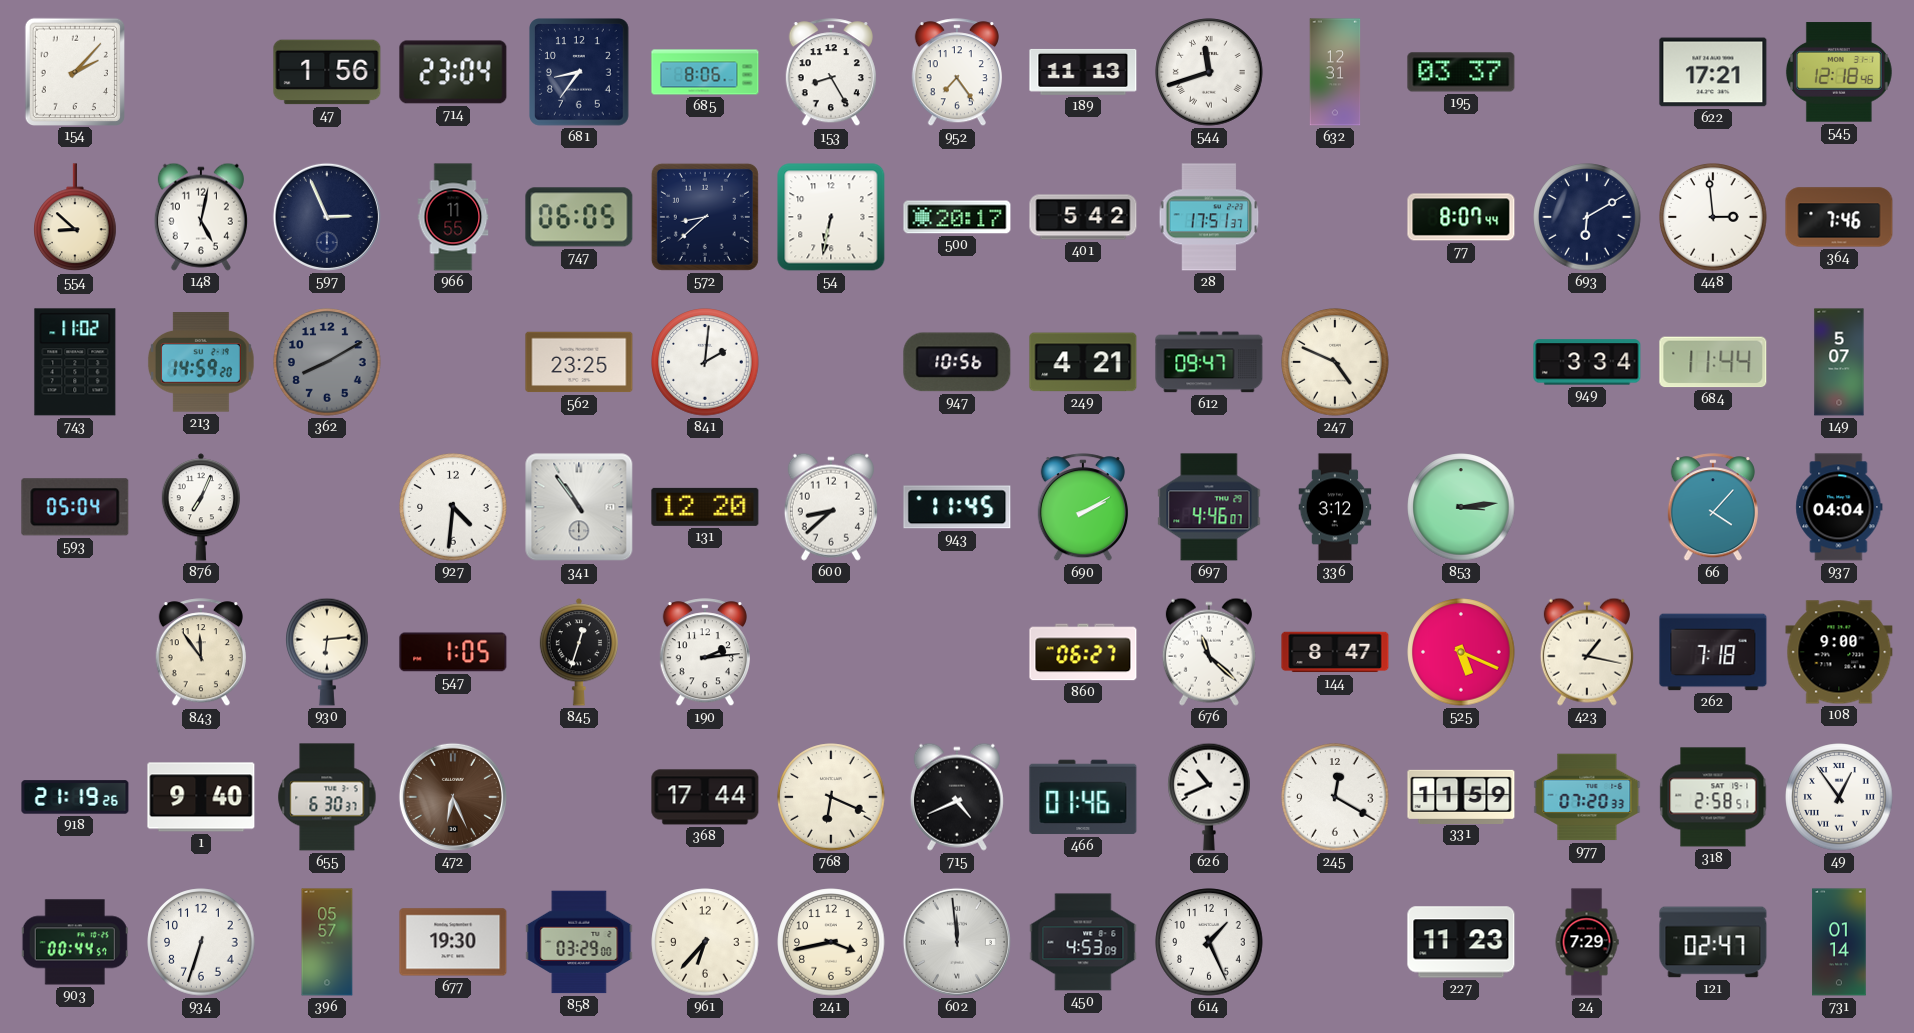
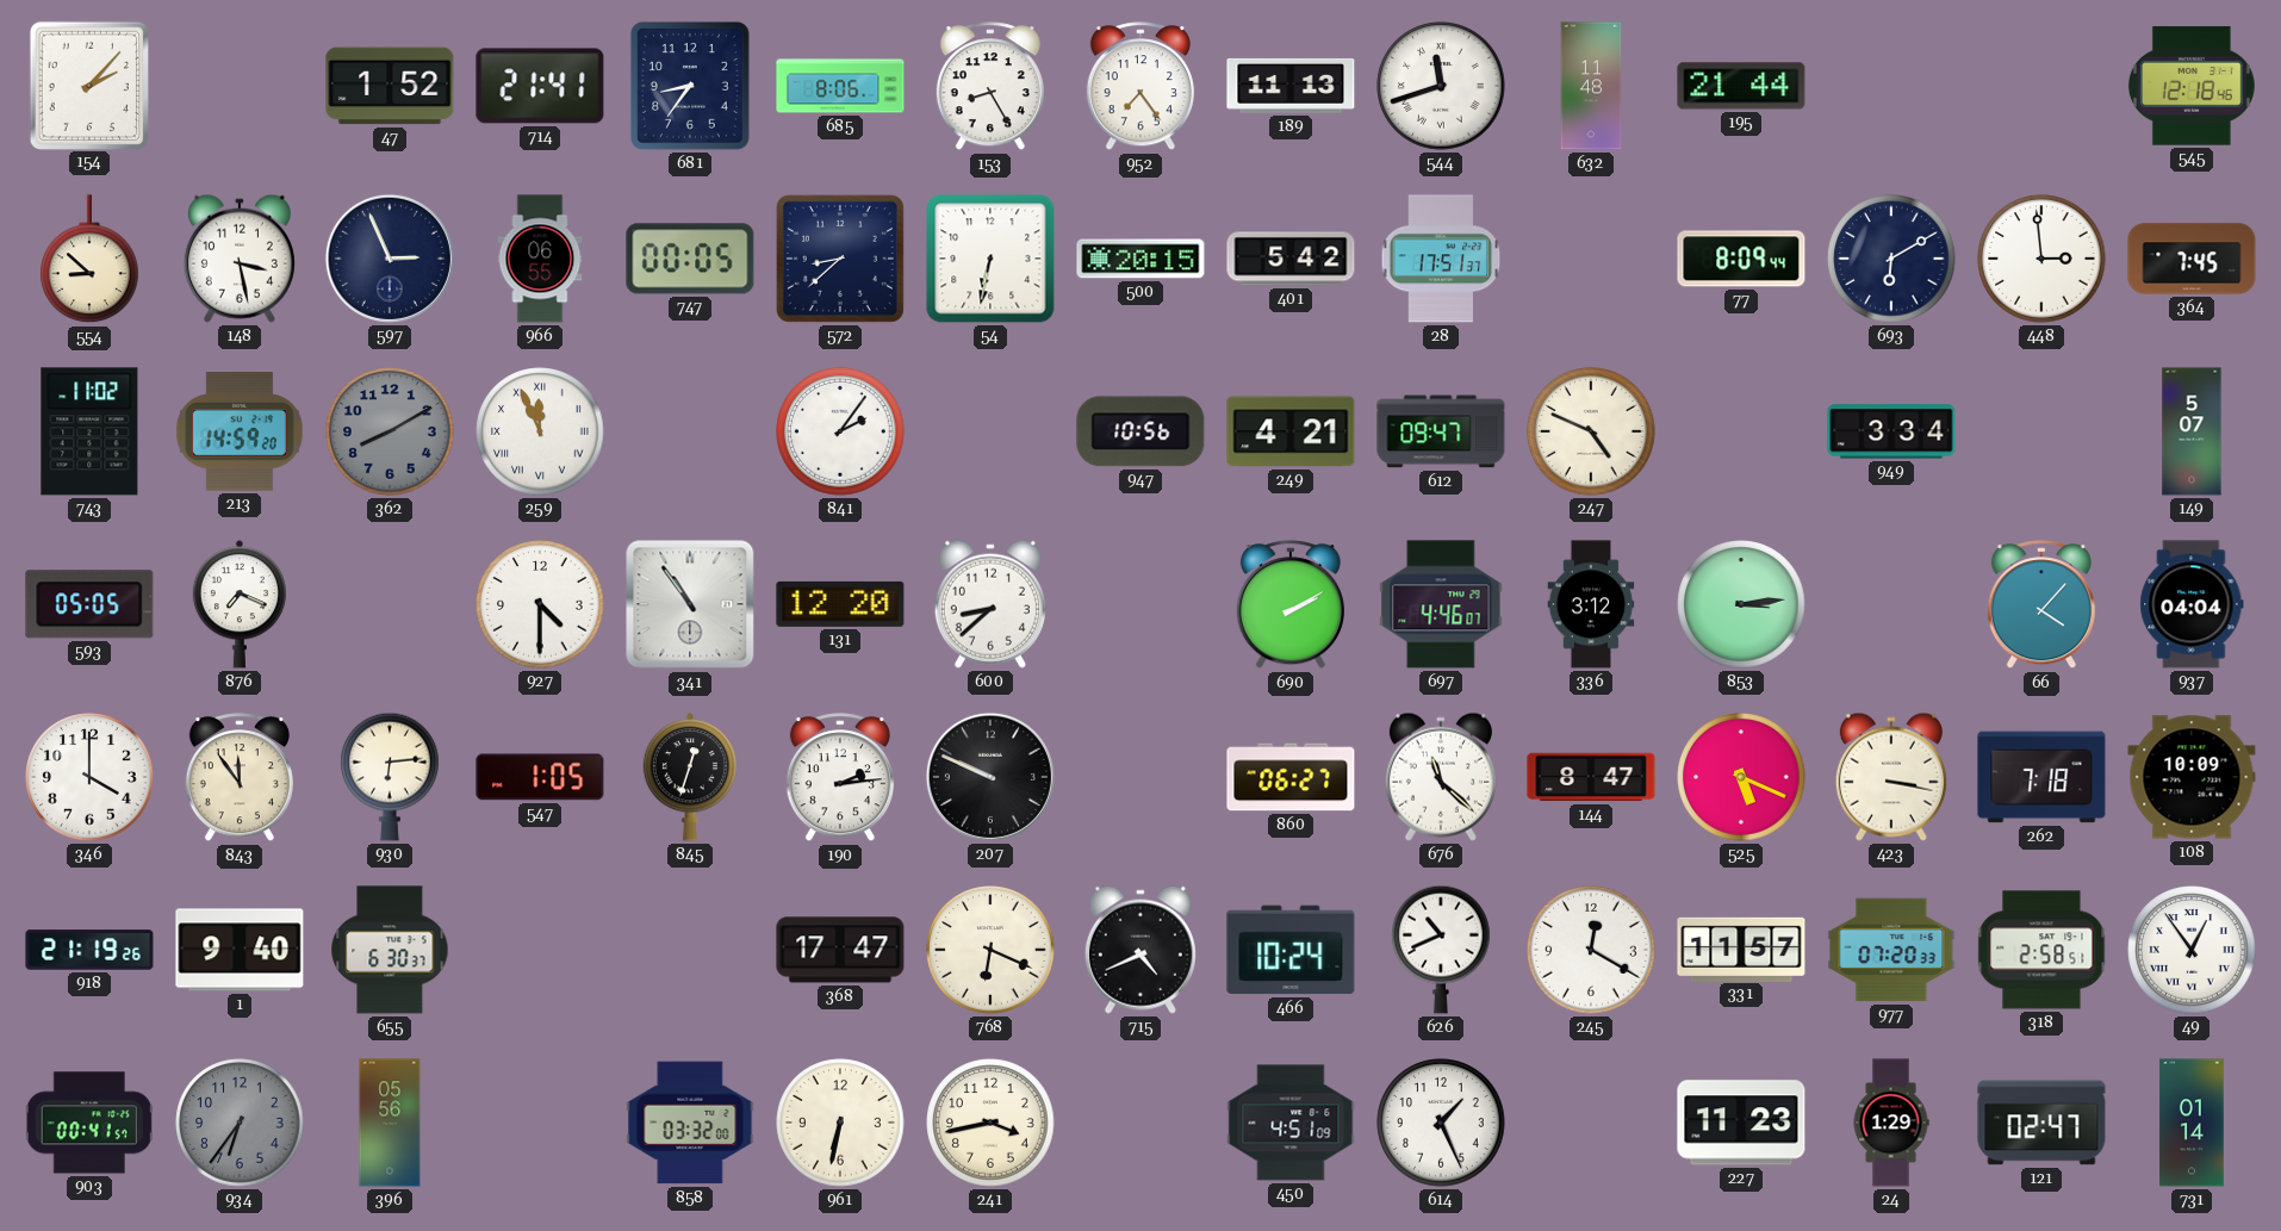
47: 1:56 -> 1:52
714: 23:04 -> 21:41
632: 12:31 -> 11:48
195: 03:37 -> 21:44
622: 17:21 -> none
148: 5:02 -> 3:28
966: 11:55 -> 06:55
747: 06:05 -> 00:05
500: 20:17 -> 20:15
77: 8:07 -> 8:09
364: 7:46 -> 7:45
259: none -> 11:56
562: 23:25 -> none
841: 2:01 -> 2:06
684: 11:44 -> none
593: 05:04 -> 05:05
876: 7:04 -> 7:19
927: 4:31 -> 4:30
943: 11:45 -> none
346: none -> 4:00
207: none -> 9:49
423: 1:17 -> 3:17
108: 9:00 -> 10:09
472: 6:26 -> none
368: 17:44 -> 17:47
466: 01:46 -> 10:24
331: 11:59 -> 11:57
903: 00:44 -> 00:41
934: 6:33 -> 6:36
934 dial: white -> grey
396: 05:57 -> 05:56
677: 19:30 -> none
858: 03:29 -> 03:32
961: 6:37 -> 6:32
602: 11:59 -> none
450: 4:53 -> 4:51
24: 7:29 -> 1:29
